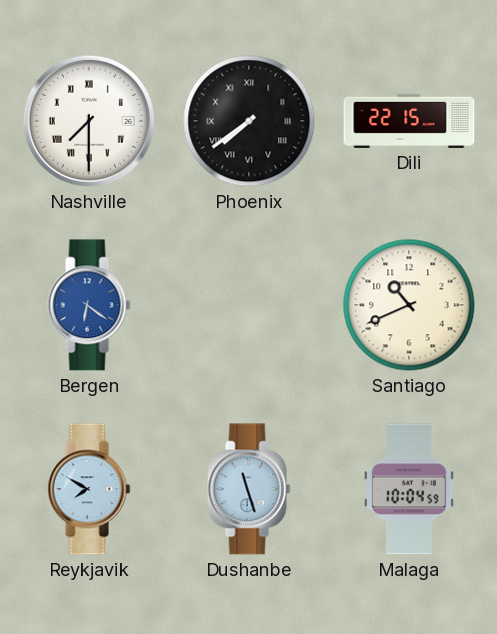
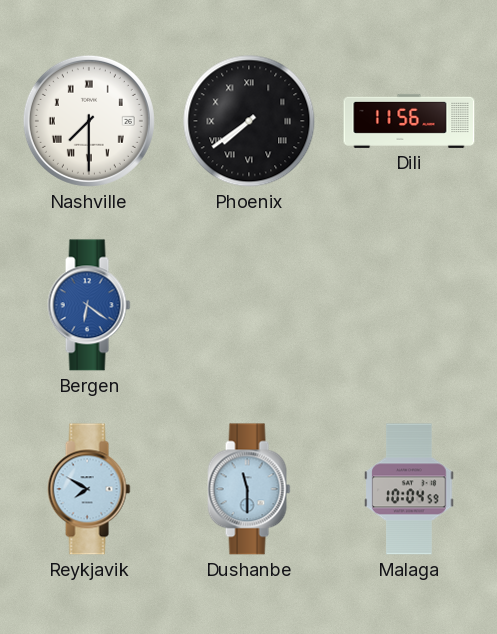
Dili: 22:15 -> 11:56
Santiago: 10:41 -> none
Dushanbe: 11:27 -> 11:30
